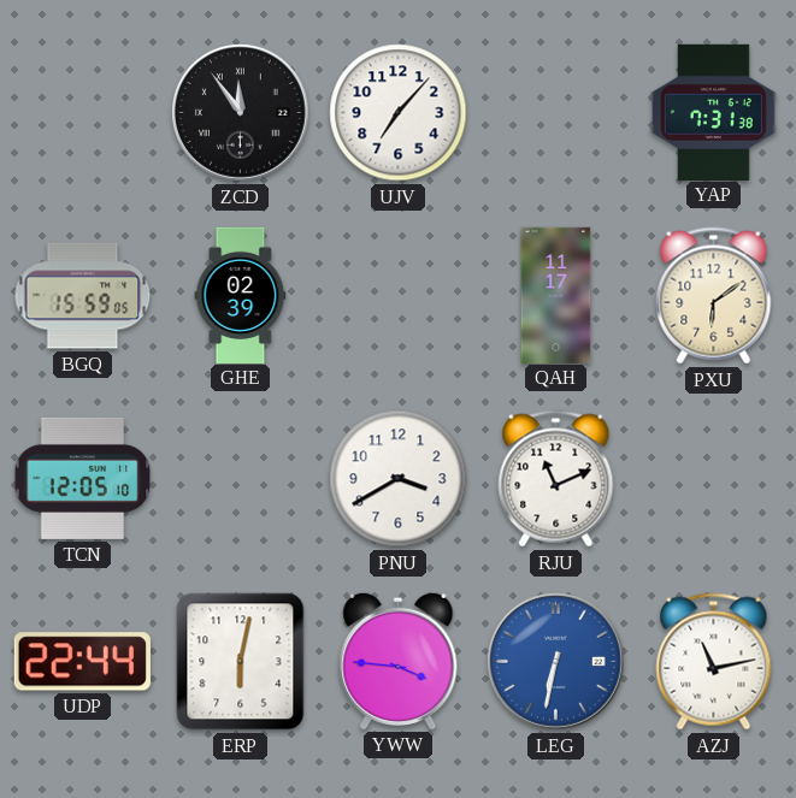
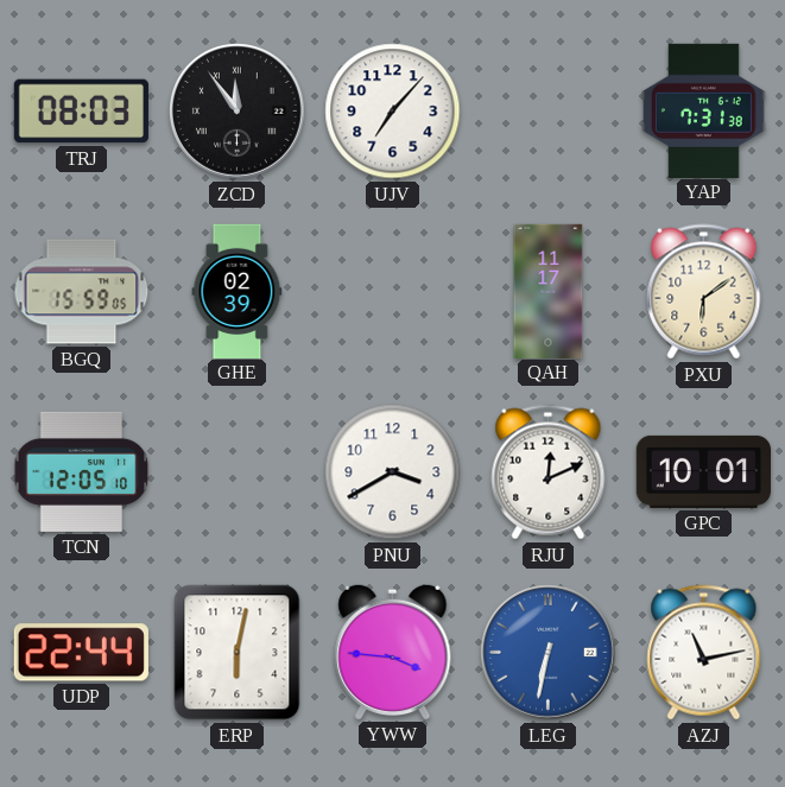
TRJ: none -> 08:03
RJU: 11:11 -> 12:11
GPC: none -> 10:01
